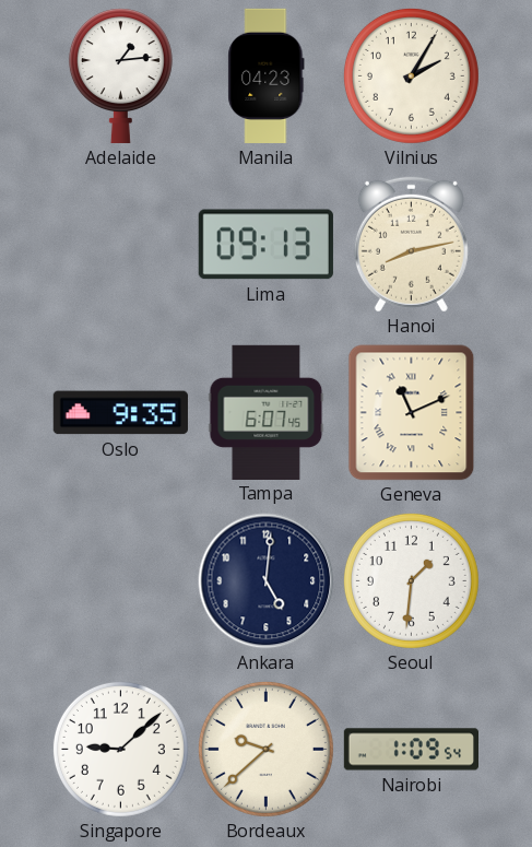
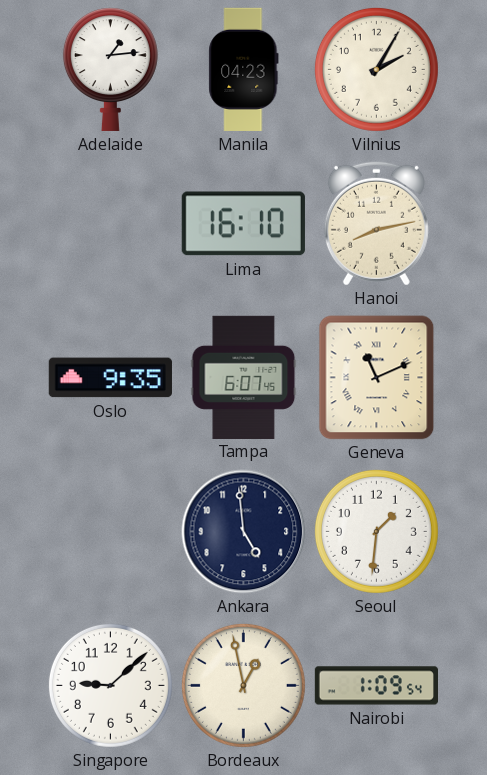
Lima: 09:13 -> 16:10
Ankara: 5:01 -> 4:59
Bordeaux: 9:38 -> 12:58
